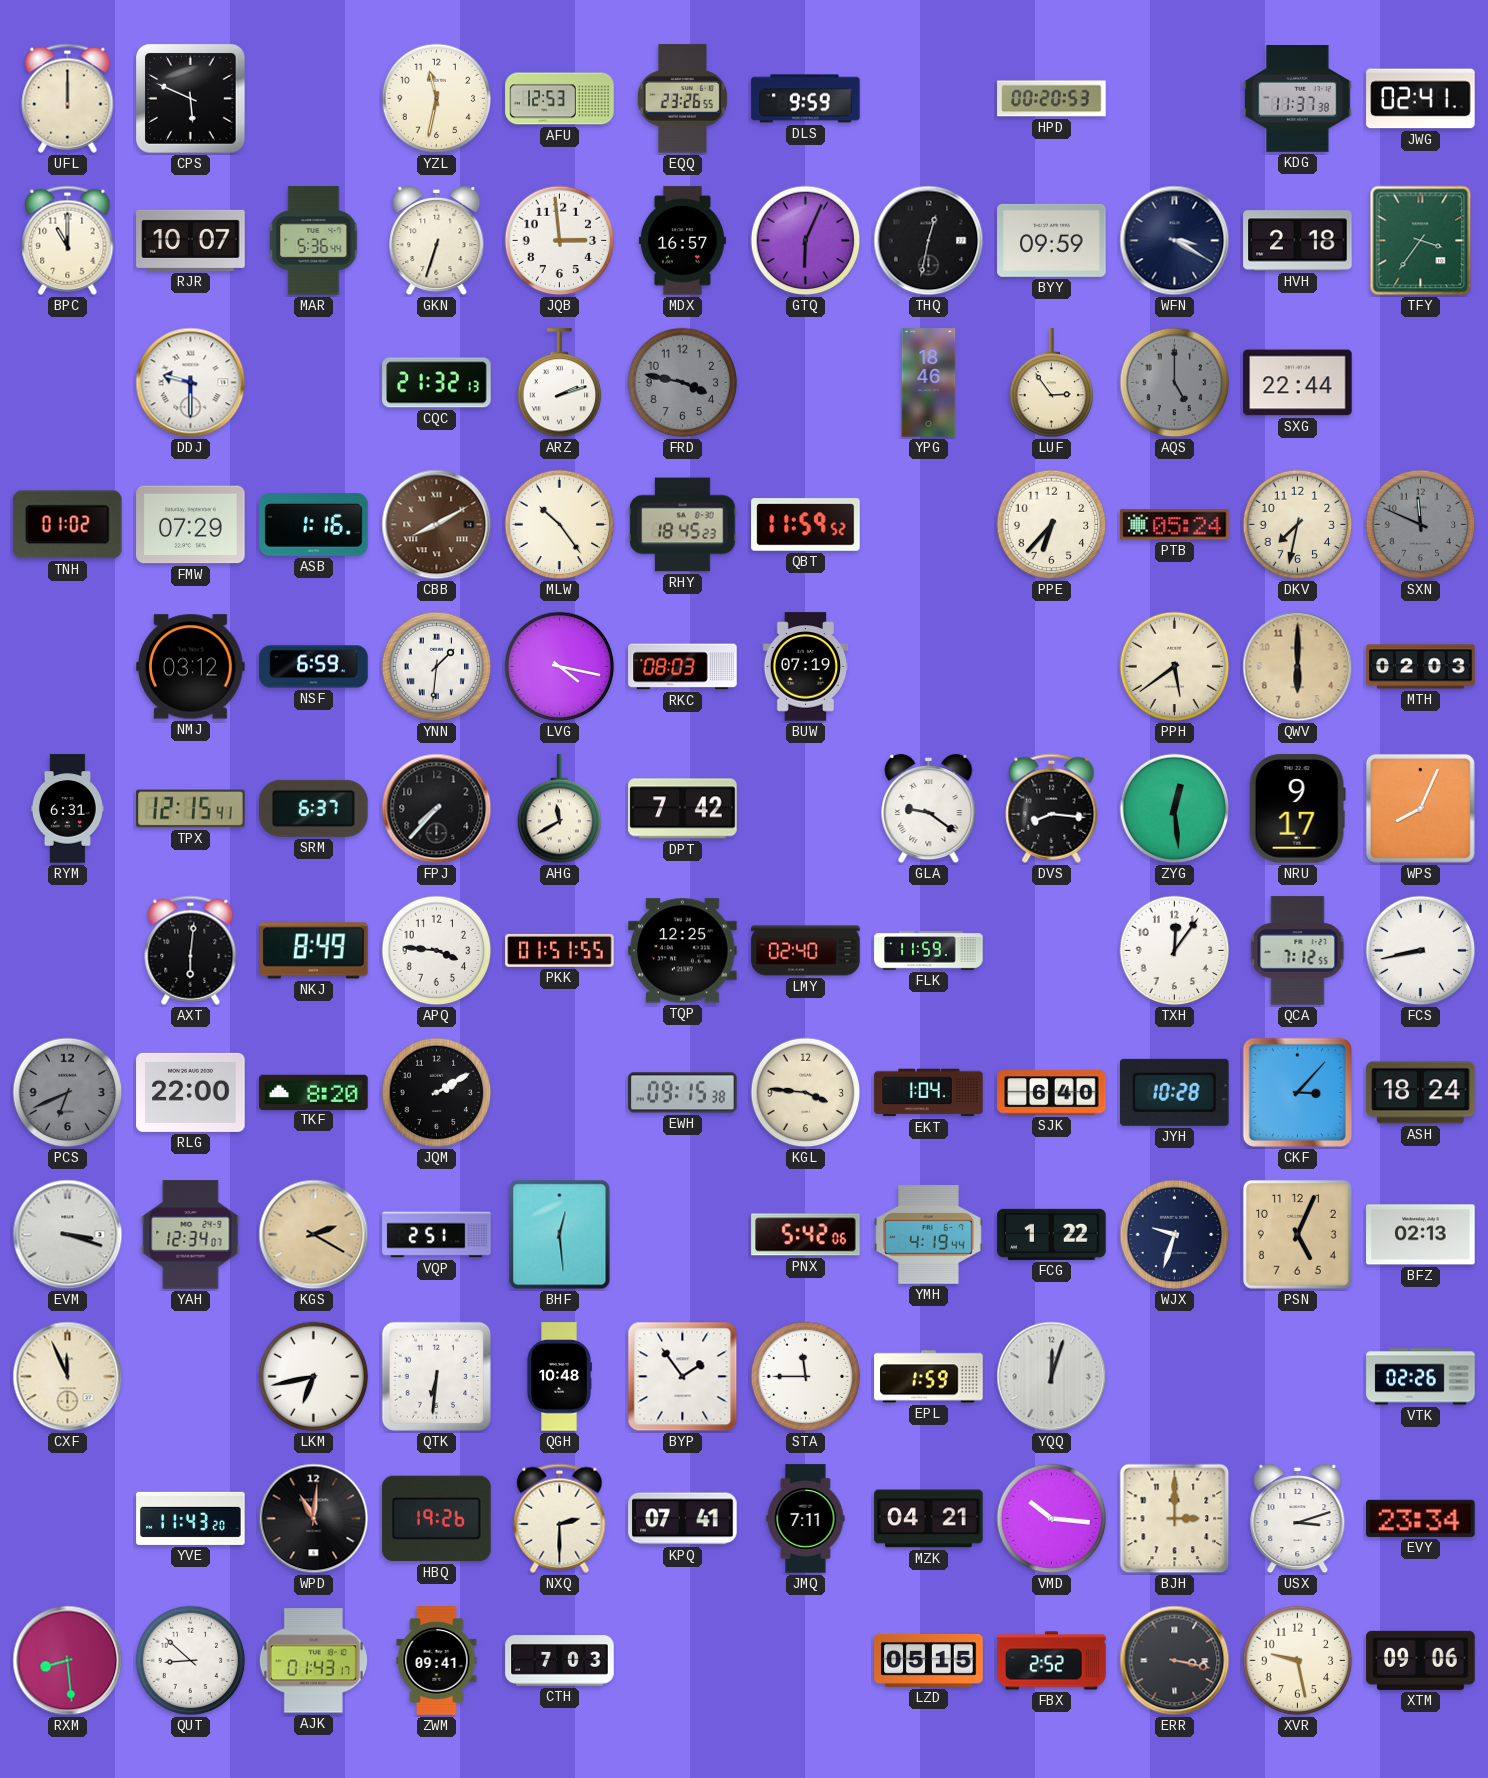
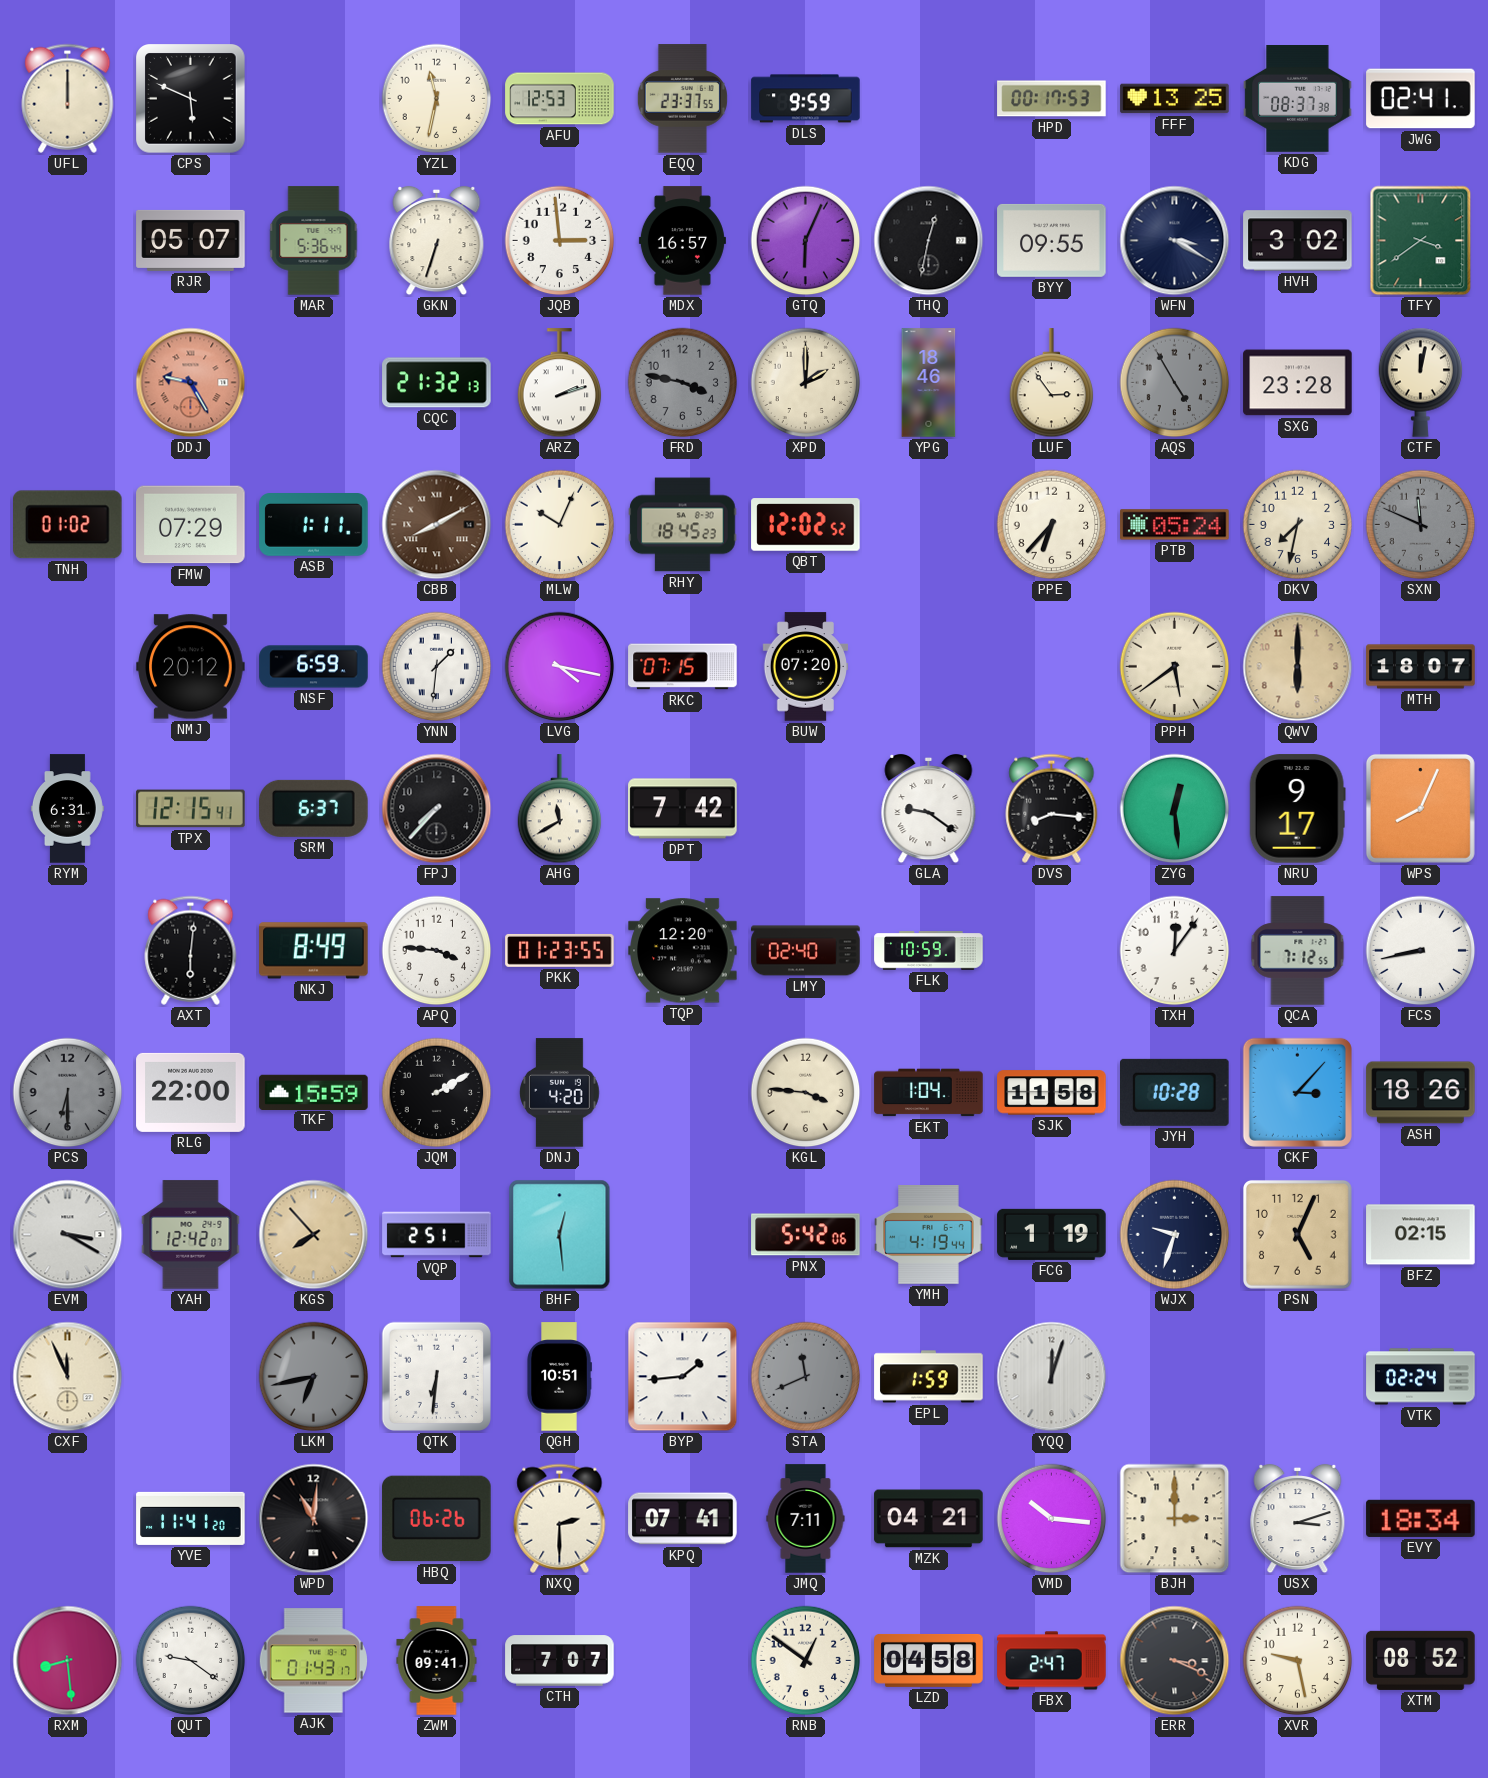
EQQ: 23:26 -> 23:37
HPD: 00:20 -> 00:17
FFF: none -> 13:25
KDG: 11:37 -> 08:37
BPC: 11:00 -> none
RJR: 10:07 -> 05:07
BYY: 09:59 -> 09:55
HVH: 2:18 -> 3:02
TFY: 3:36 -> 3:39
DDJ: 9:30 -> 9:25
DDJ dial: white -> salmon
XPD: none -> 2:00
AQS: 5:00 -> 4:55
SXG: 22:44 -> 23:28
CTF: none -> 12:02
ASB: 1:16 -> 1:11
MLW: 10:24 -> 10:04
QBT: 11:59 -> 12:02
NMJ: 03:12 -> 20:12
RKC: 08:03 -> 07:15
BUW: 07:19 -> 07:20
MTH: 02:03 -> 18:07
PKK: 01:51 -> 01:23
TQP: 12:25 -> 12:20
FLK: 11:59 -> 10:59
PCS: 6:41 -> 6:30
TKF: 8:20 -> 15:59
DNJ: none -> 4:20
EWH: 09:15 -> none
SJK: 6:40 -> 11:58
ASH: 18:24 -> 18:26
EVM: 3:18 -> 3:20
YAH: 12:34 -> 12:42
KGS: 2:20 -> 7:53
FCG: 1:22 -> 1:19
BFZ: 02:13 -> 02:15
LKM dial: white -> grey
QGH: 10:48 -> 10:51
BYP: 1:54 -> 1:44
STA: 11:45 -> 11:41
STA dial: white -> grey
VTK: 02:26 -> 02:24
YVE: 11:43 -> 11:41
HBQ: 19:26 -> 06:26
EVY: 23:34 -> 18:34
QUT: 8:52 -> 9:21
CTH: 7:03 -> 7:07
RNB: none -> 12:51
LZD: 05:15 -> 04:58
FBX: 2:52 -> 2:47
ERR: 3:17 -> 3:19
XTM: 09:06 -> 08:52
